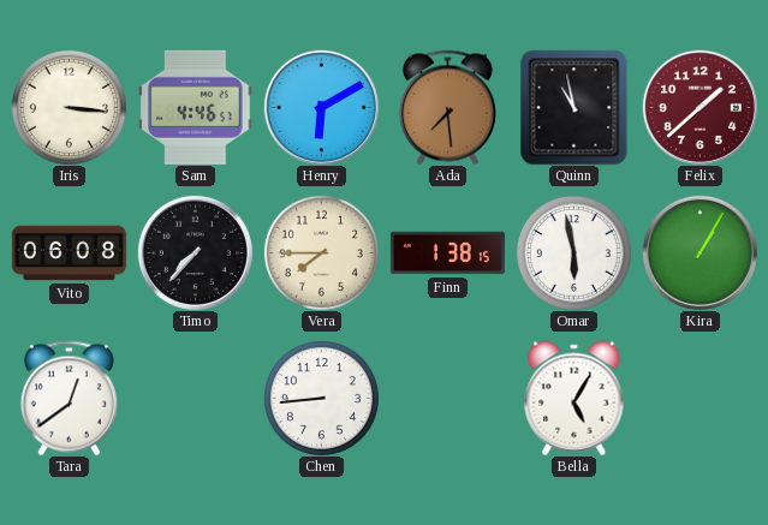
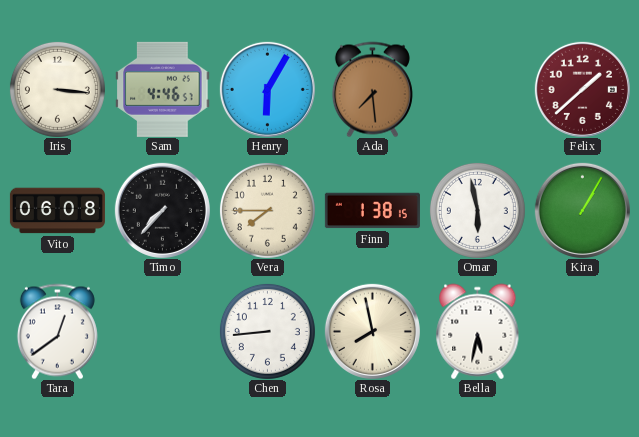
Henry: 6:10 -> 6:05
Quinn: 10:58 -> none
Rosa: none -> 7:58
Bella: 5:05 -> 5:32
